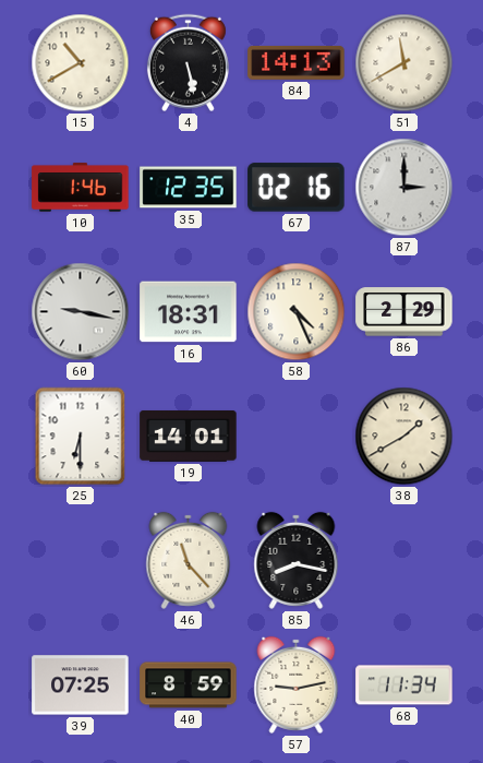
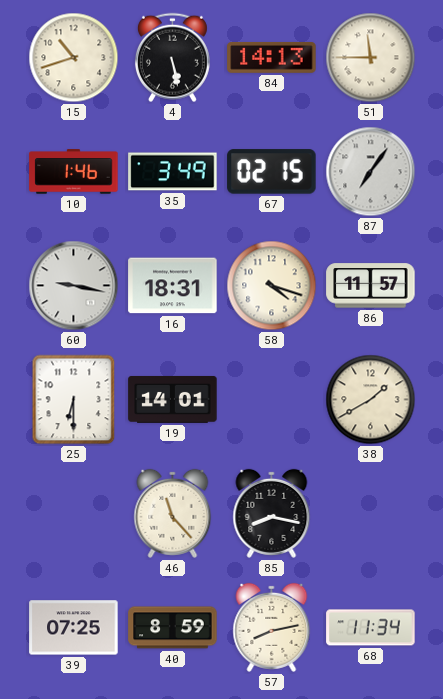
15: 10:40 -> 10:42
51: 11:40 -> 11:45
35: 12:35 -> 3:49
67: 02:16 -> 02:15
87: 3:00 -> 7:06
58: 4:26 -> 4:18
86: 2:29 -> 11:57
57: 9:13 -> 8:13
